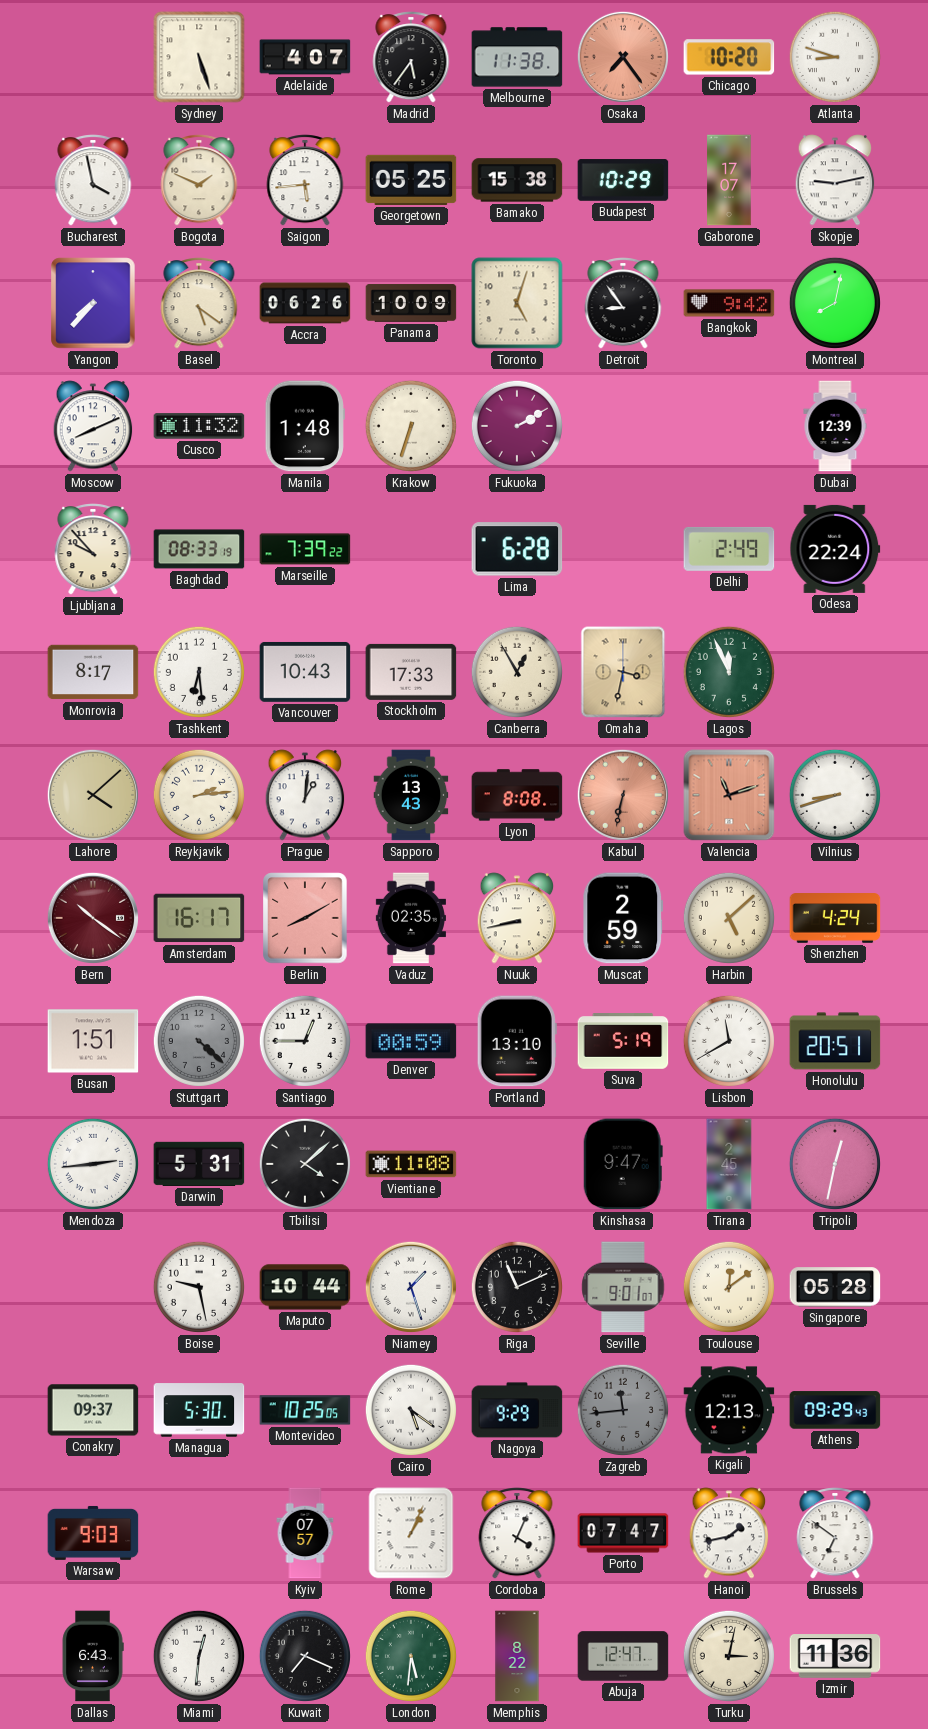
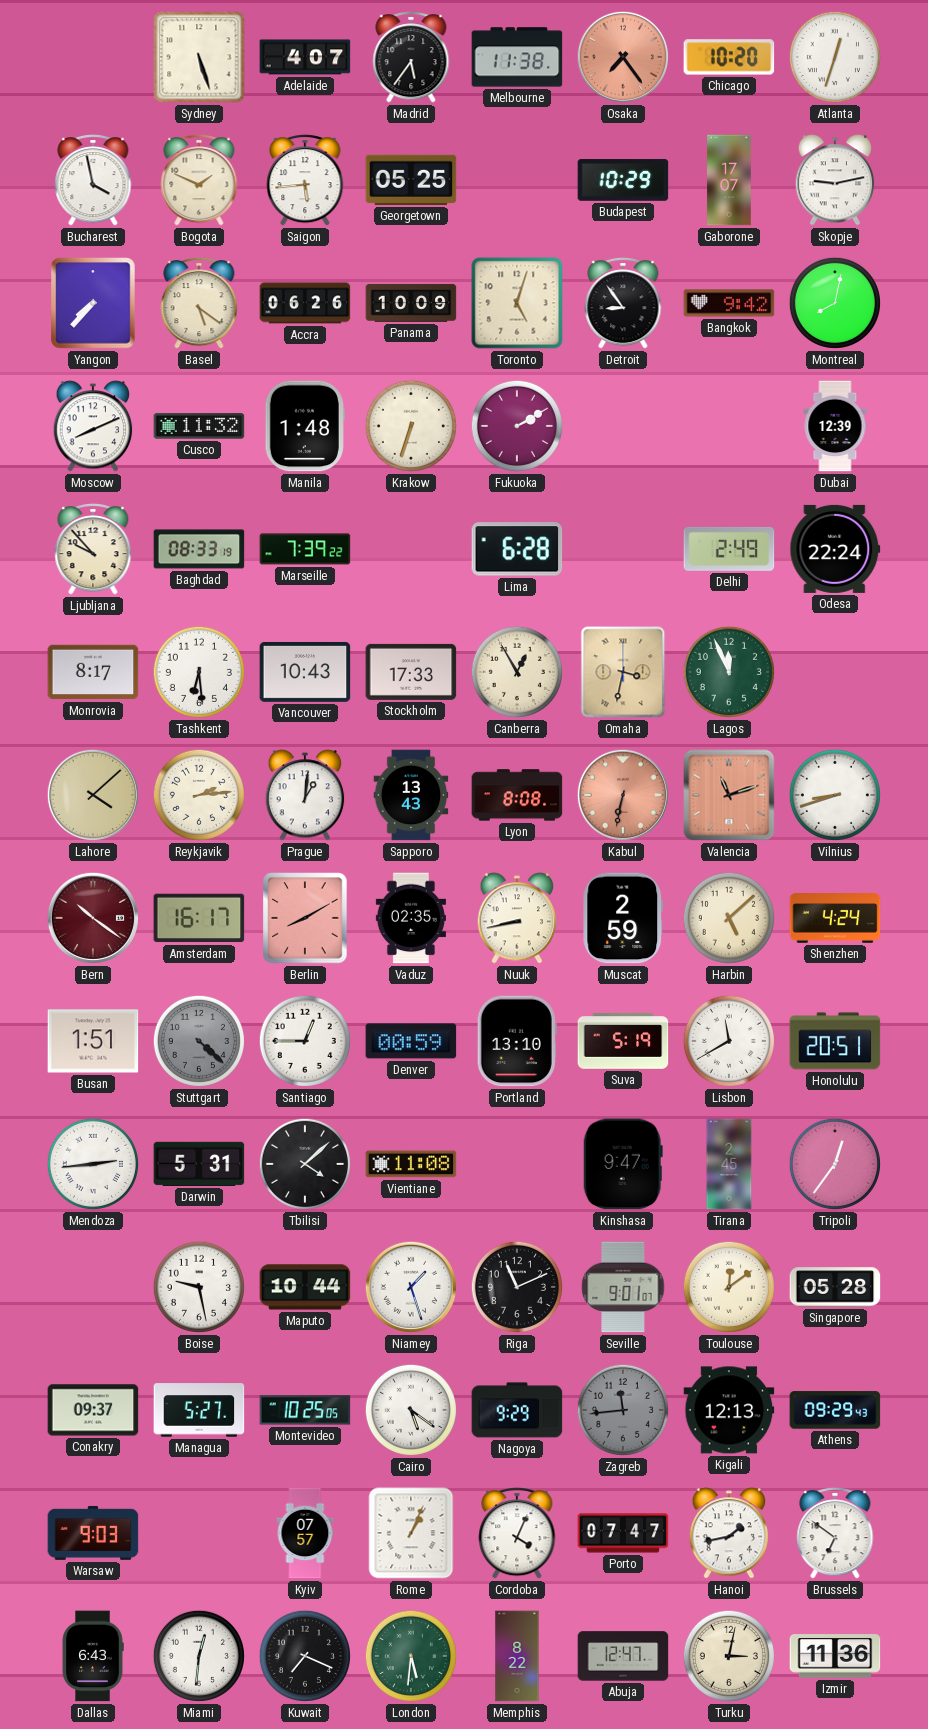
Atlanta: 8:48 -> 12:33
Bamako: 15:38 -> none
Tripoli: 12:32 -> 12:36
Managua: 5:30 -> 5:27
